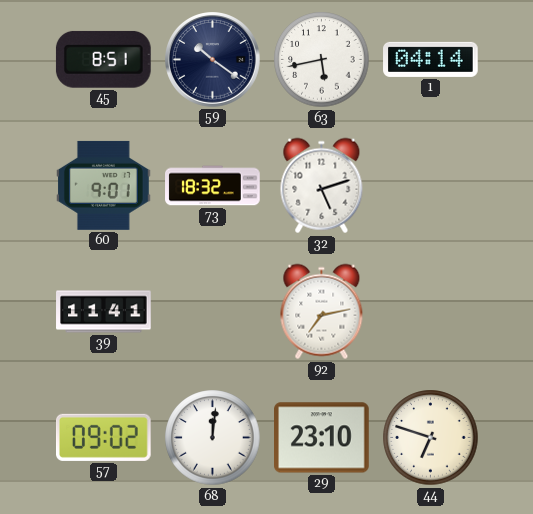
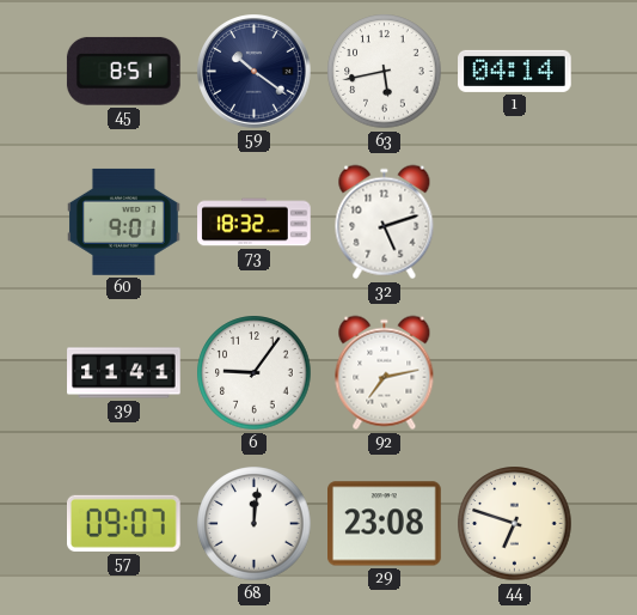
6: none -> 9:06
57: 09:02 -> 09:07
29: 23:10 -> 23:08
